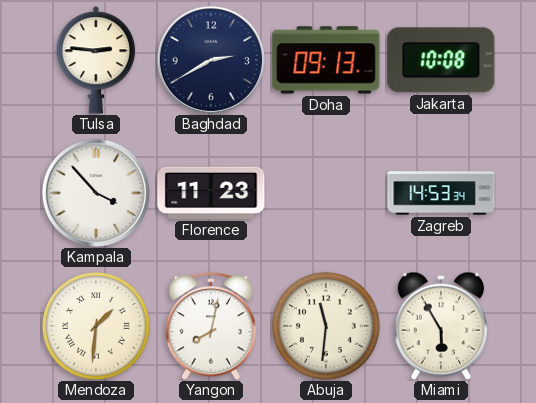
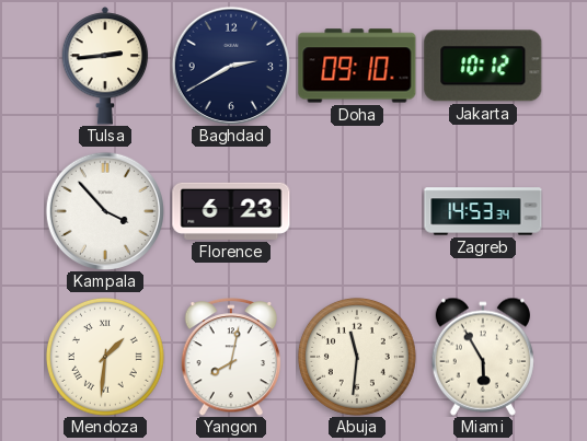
Tulsa: 2:46 -> 2:44
Doha: 09:13 -> 09:10
Jakarta: 10:08 -> 10:12
Florence: 11:23 -> 6:23
